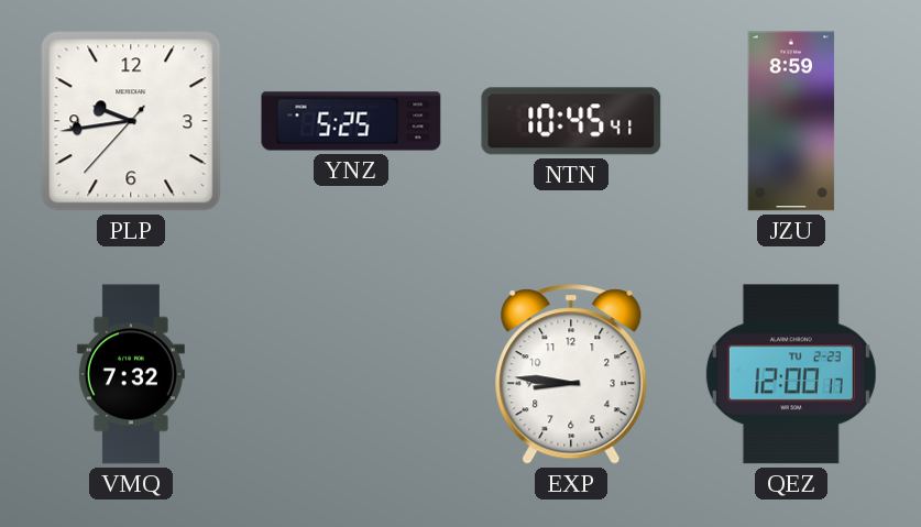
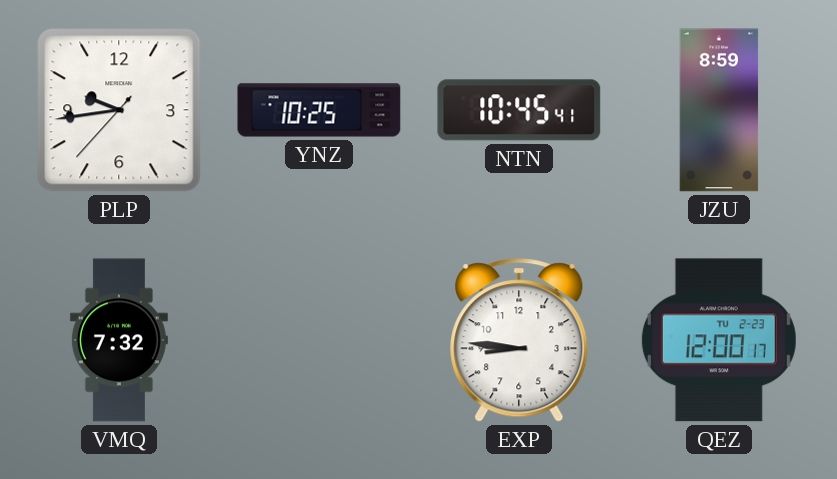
YNZ: 5:25 -> 10:25
